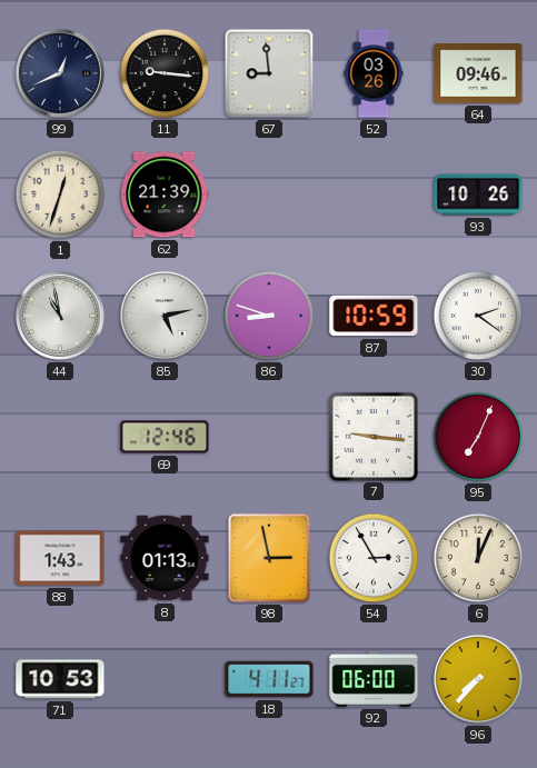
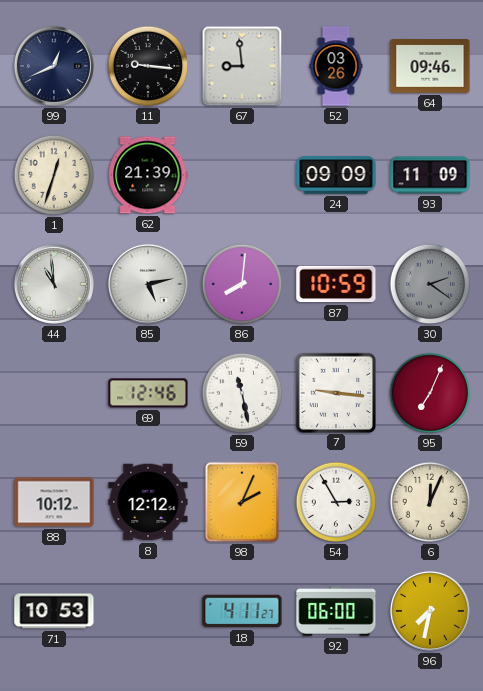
24: none -> 09:09
93: 10:26 -> 11:09
44: 10:58 -> 10:59
86: 8:48 -> 8:01
30 dial: white -> grey
59: none -> 11:28
88: 1:43 -> 10:12
8: 01:13 -> 12:12
98: 2:58 -> 2:04
96: 7:37 -> 7:32
